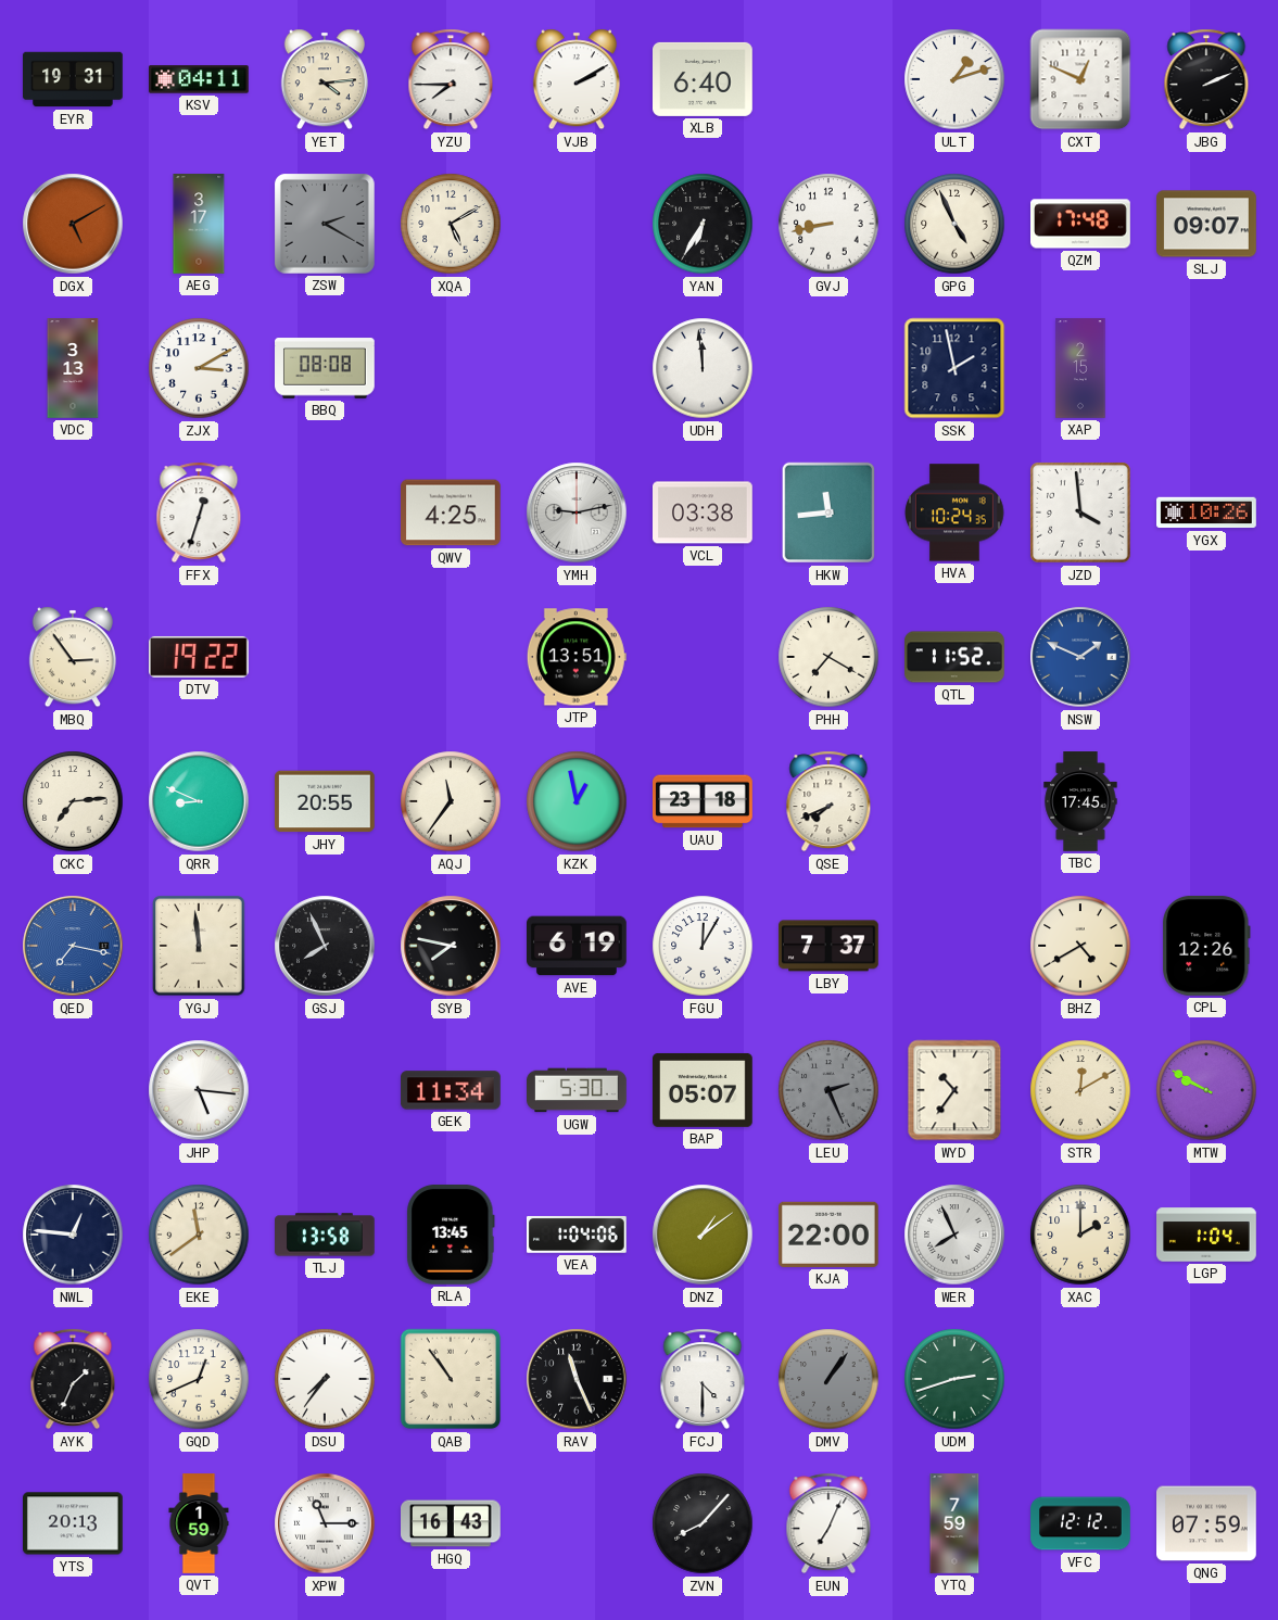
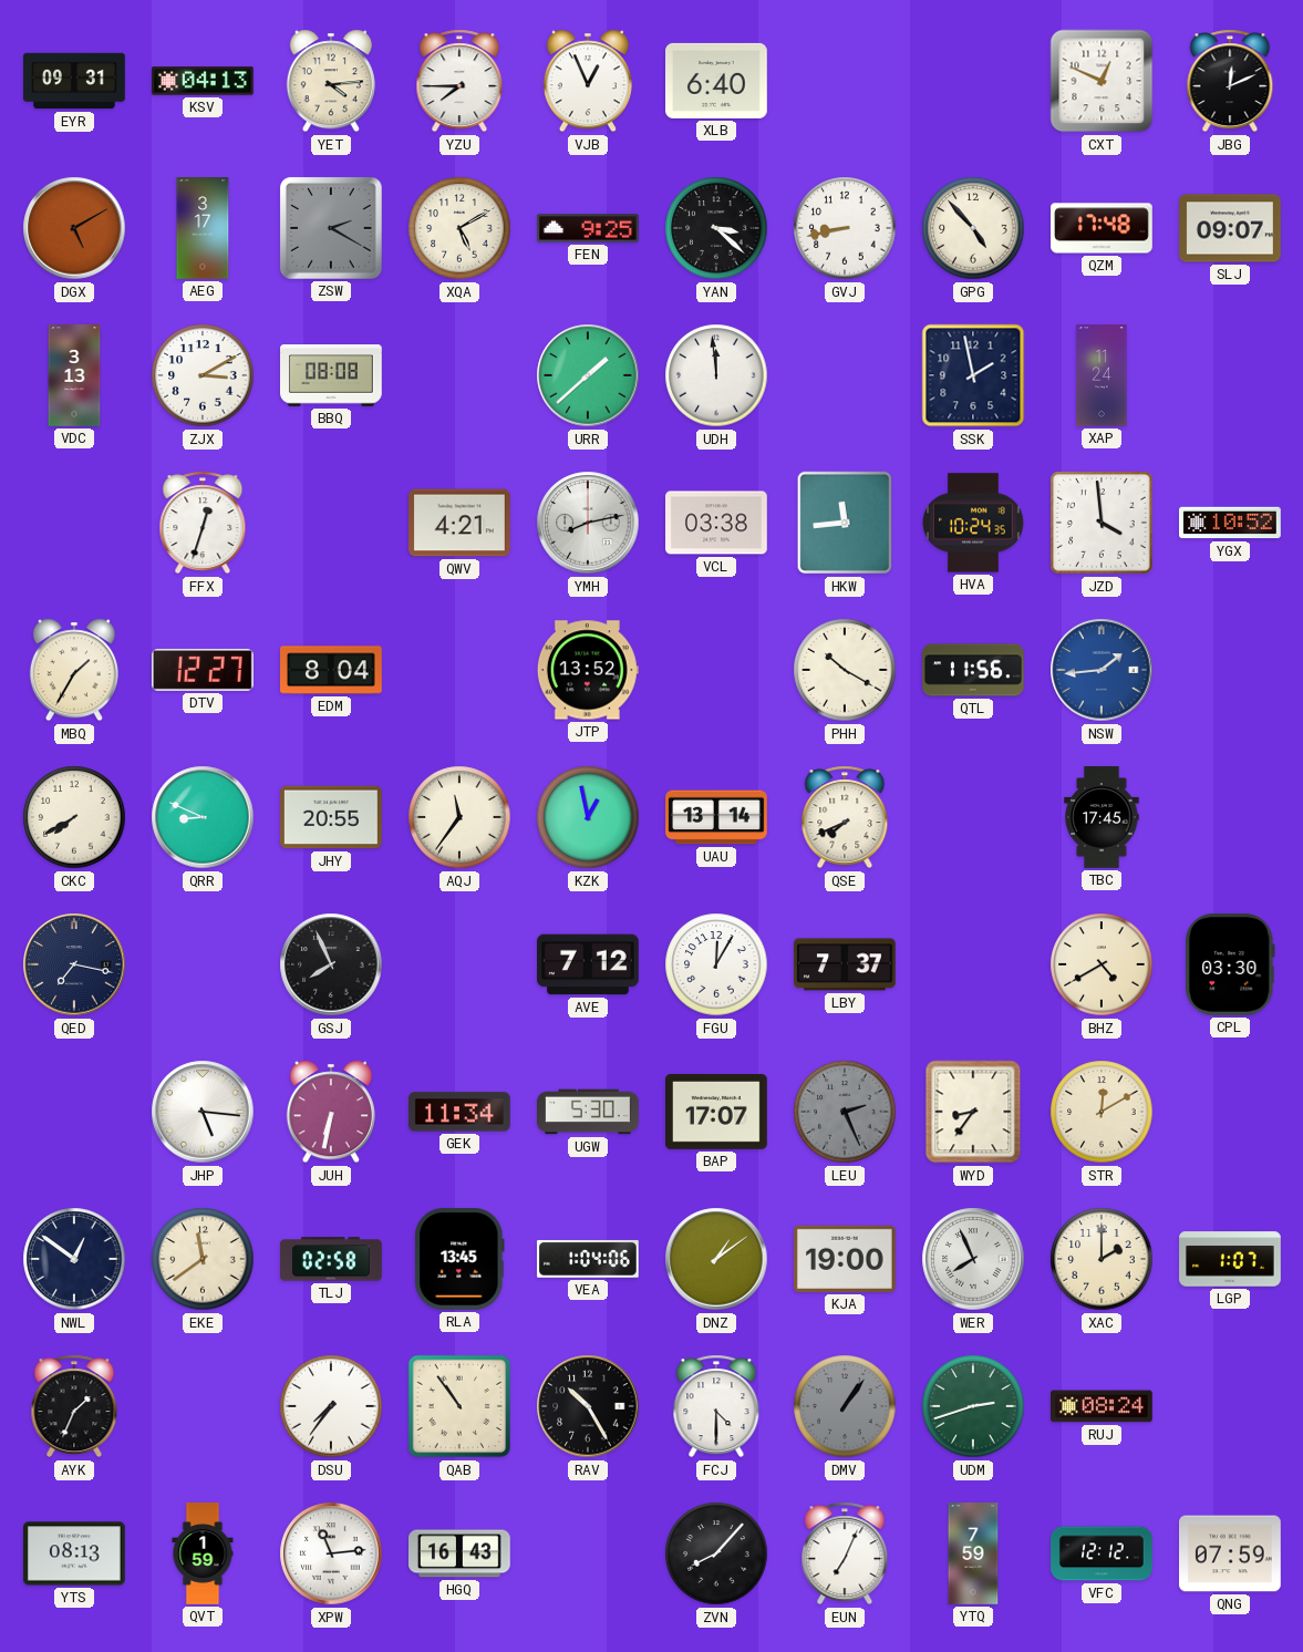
EYR: 19:31 -> 09:31
KSV: 04:11 -> 04:13
VJB: 2:10 -> 12:56
ULT: 1:12 -> none
JBG: 2:11 -> 12:11
FEN: none -> 9:25
YAN: 6:35 -> 3:22
GPG: 4:56 -> 4:53
URR: none -> 1:38
XAP: 2:15 -> 11:24
QWV: 4:25 -> 4:21
YMH: 9:13 -> 8:13
YGX: 10:26 -> 10:52
MBQ: 2:54 -> 1:35
DTV: 19:22 -> 12:27
EDM: none -> 8:04
JTP: 13:51 -> 13:52
PHH: 7:20 -> 10:20
QTL: 11:52 -> 11:56
NSW: 1:49 -> 1:44
CKC: 7:14 -> 7:40
UAU: 23:18 -> 13:14
QED dial: blue -> navy
YGJ: 11:59 -> none
SYB: 7:47 -> none
AVE: 6:19 -> 7:12
CPL: 12:26 -> 03:30
JUH: none -> 6:32
BAP: 05:07 -> 17:07
WYD: 10:36 -> 8:36
MTW: 9:50 -> none
NWL: 12:46 -> 12:51
TLJ: 13:58 -> 02:58
KJA: 22:00 -> 19:00
LGP: 1:04 -> 1:07
GQD: 12:41 -> none
RAV: 11:26 -> 10:25
RUJ: none -> 08:24
YTS: 20:13 -> 08:13
XPW: 11:15 -> 11:14
